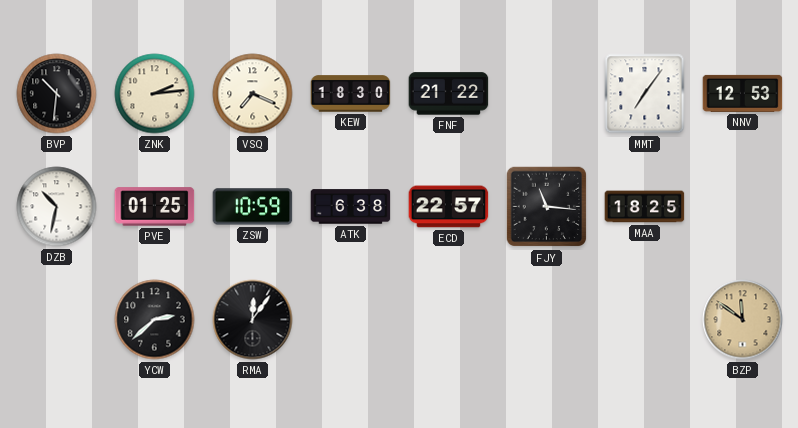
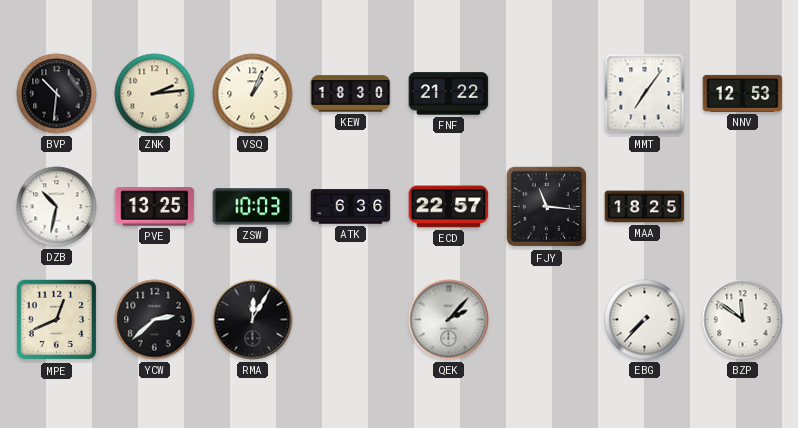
VSQ: 7:19 -> 1:04
PVE: 01:25 -> 13:25
ZSW: 10:59 -> 10:03
ATK: 6:38 -> 6:36
MPE: none -> 12:41
RMA: 12:06 -> 12:05
QEK: none -> 2:07
EBG: none -> 7:37
BZP dial: champagne -> white
